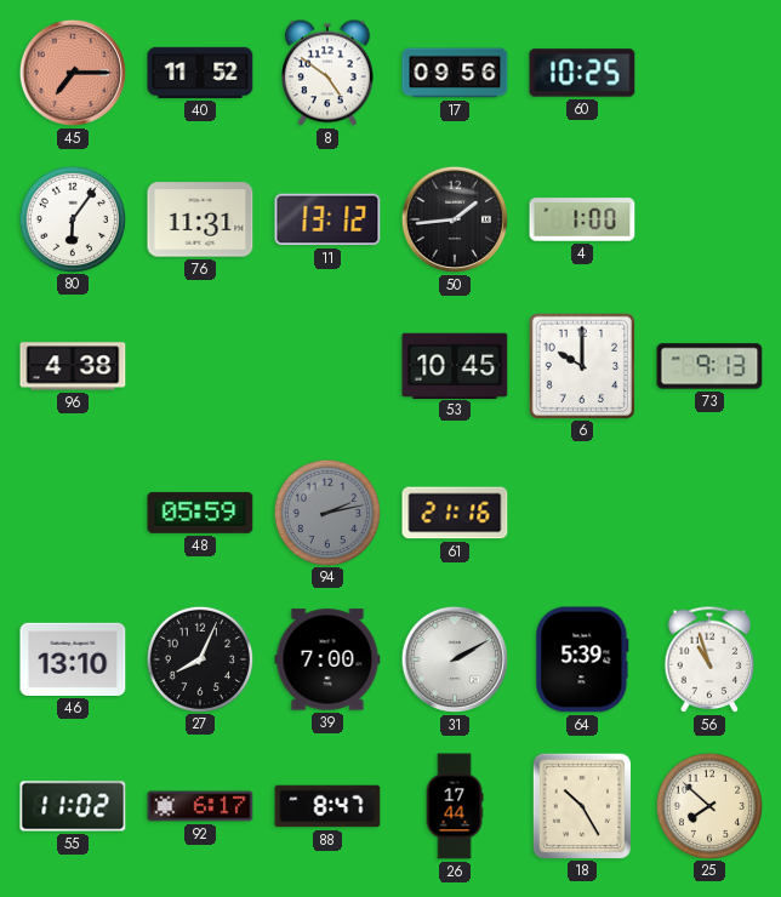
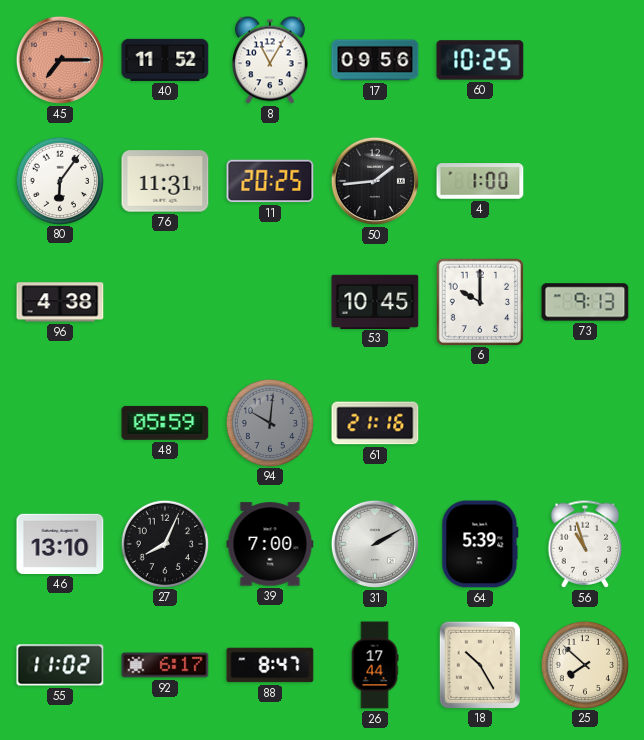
8: 4:51 -> 11:05
11: 13:12 -> 20:25
94: 2:13 -> 10:01
